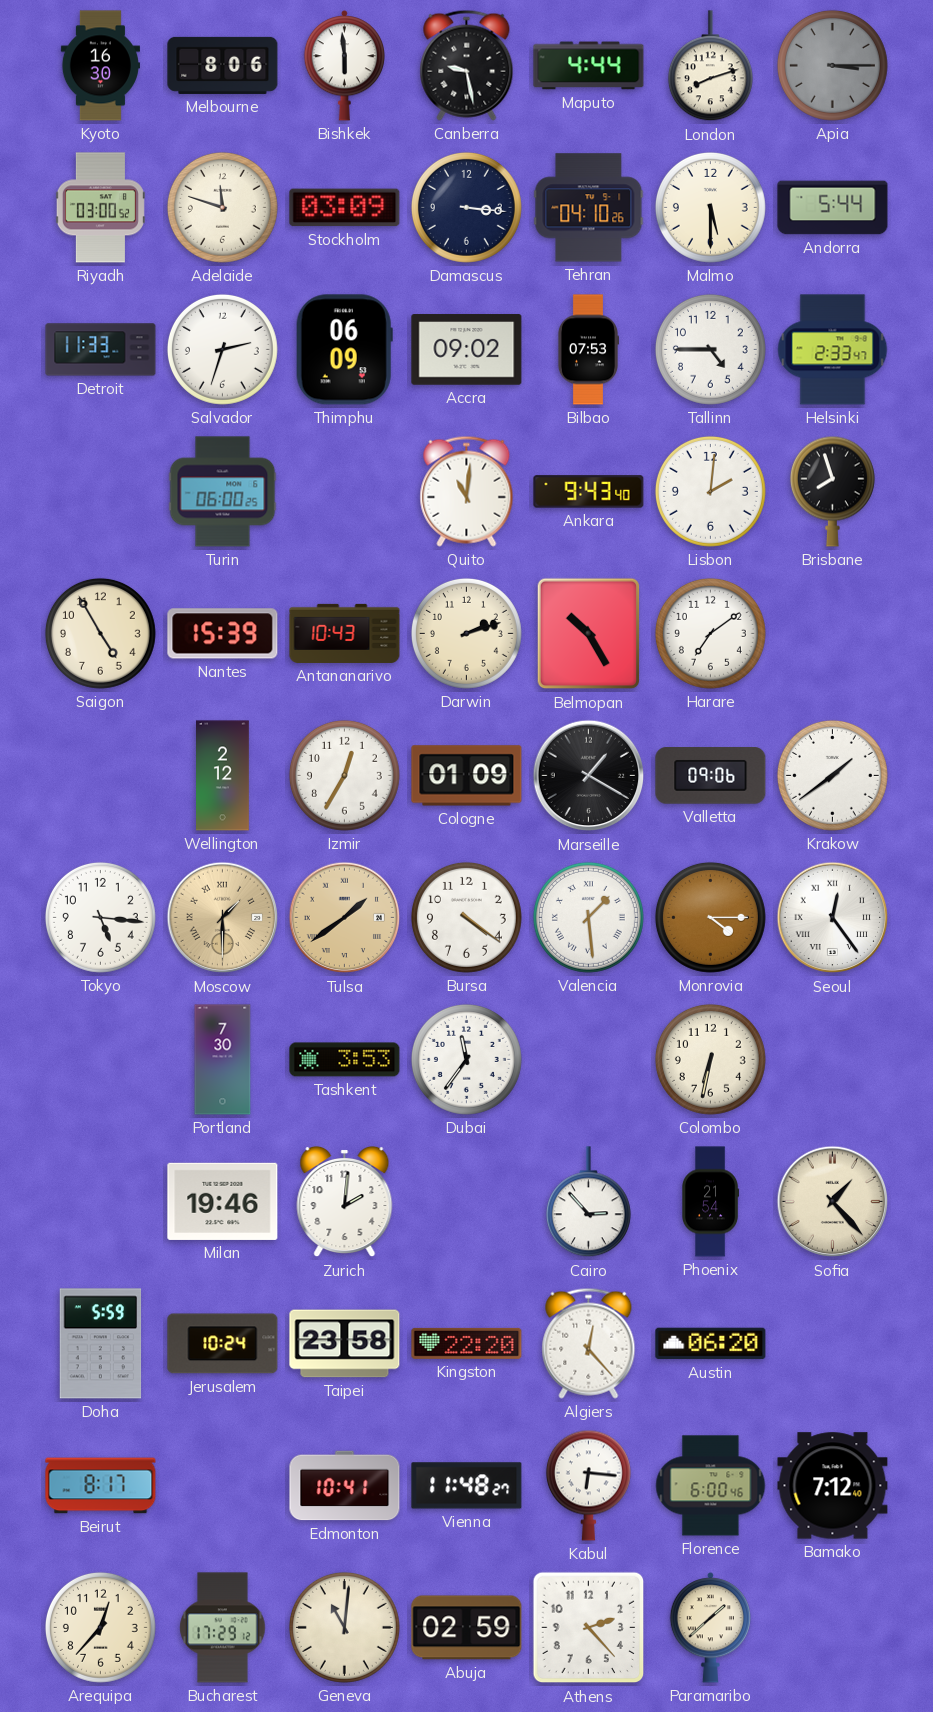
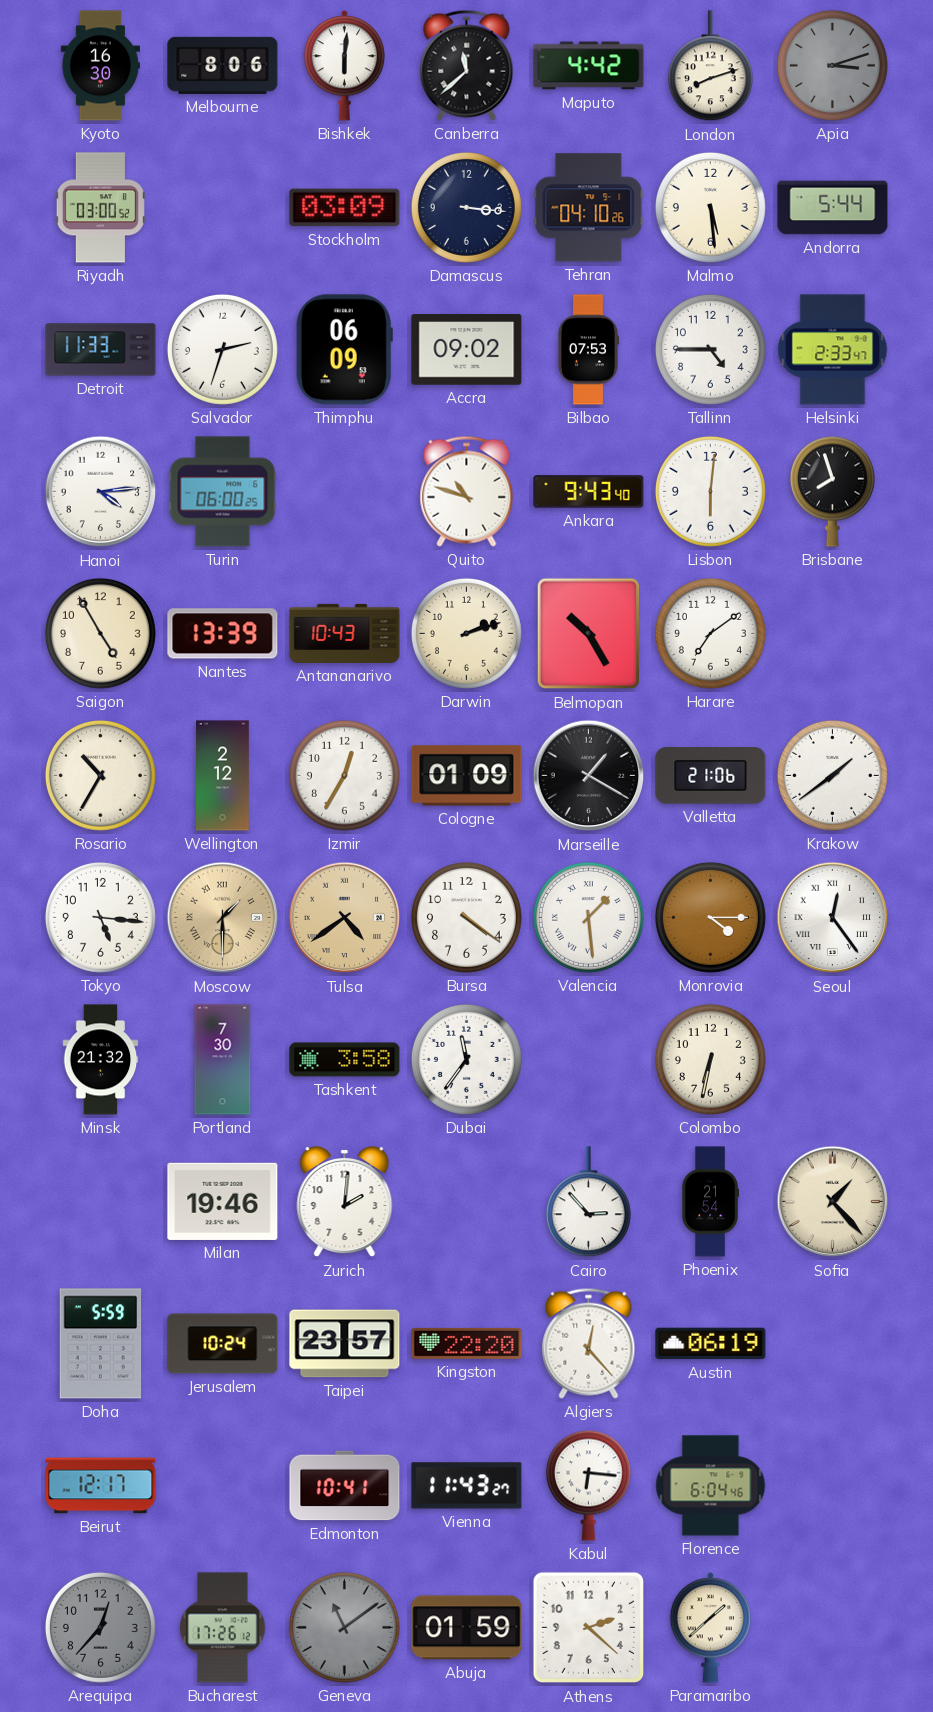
Bishkek: 5:59 -> 6:01
Canberra: 9:28 -> 11:38
Maputo: 4:44 -> 4:42
Apia: 3:15 -> 3:12
Adelaide: 11:48 -> none
Malmo: 5:30 -> 5:29
Hanoi: none -> 4:14
Quito: 11:01 -> 10:48
Lisbon: 2:01 -> 6:01
Nantes: 15:39 -> 13:39
Rosario: none -> 10:35
Valletta: 09:06 -> 21:06
Tulsa: 1:39 -> 4:39
Minsk: none -> 21:32
Tashkent: 3:53 -> 3:58
Taipei: 23:58 -> 23:57
Austin: 06:20 -> 06:19
Beirut: 8:17 -> 12:17
Vienna: 11:48 -> 11:43
Florence: 6:00 -> 6:04
Bamako: 7:12 -> none
Arequipa dial: cream -> grey
Bucharest: 17:29 -> 17:26
Geneva: 11:01 -> 11:09
Geneva dial: cream -> grey
Abuja: 02:59 -> 01:59
Athens: 2:23 -> 2:22
